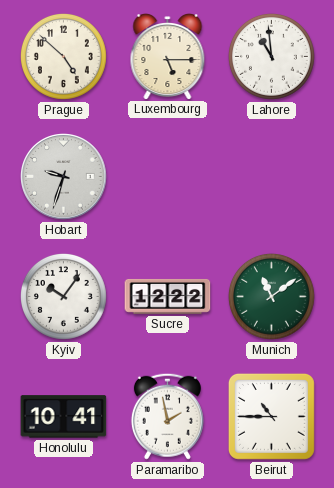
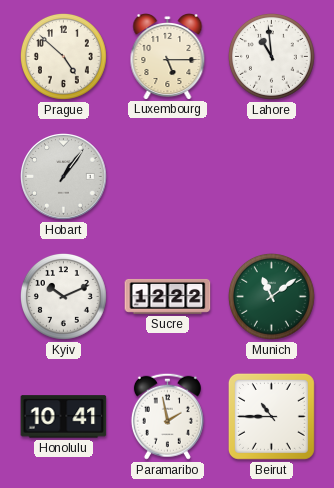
Hobart: 9:33 -> 1:06
Kyiv: 10:06 -> 10:11
